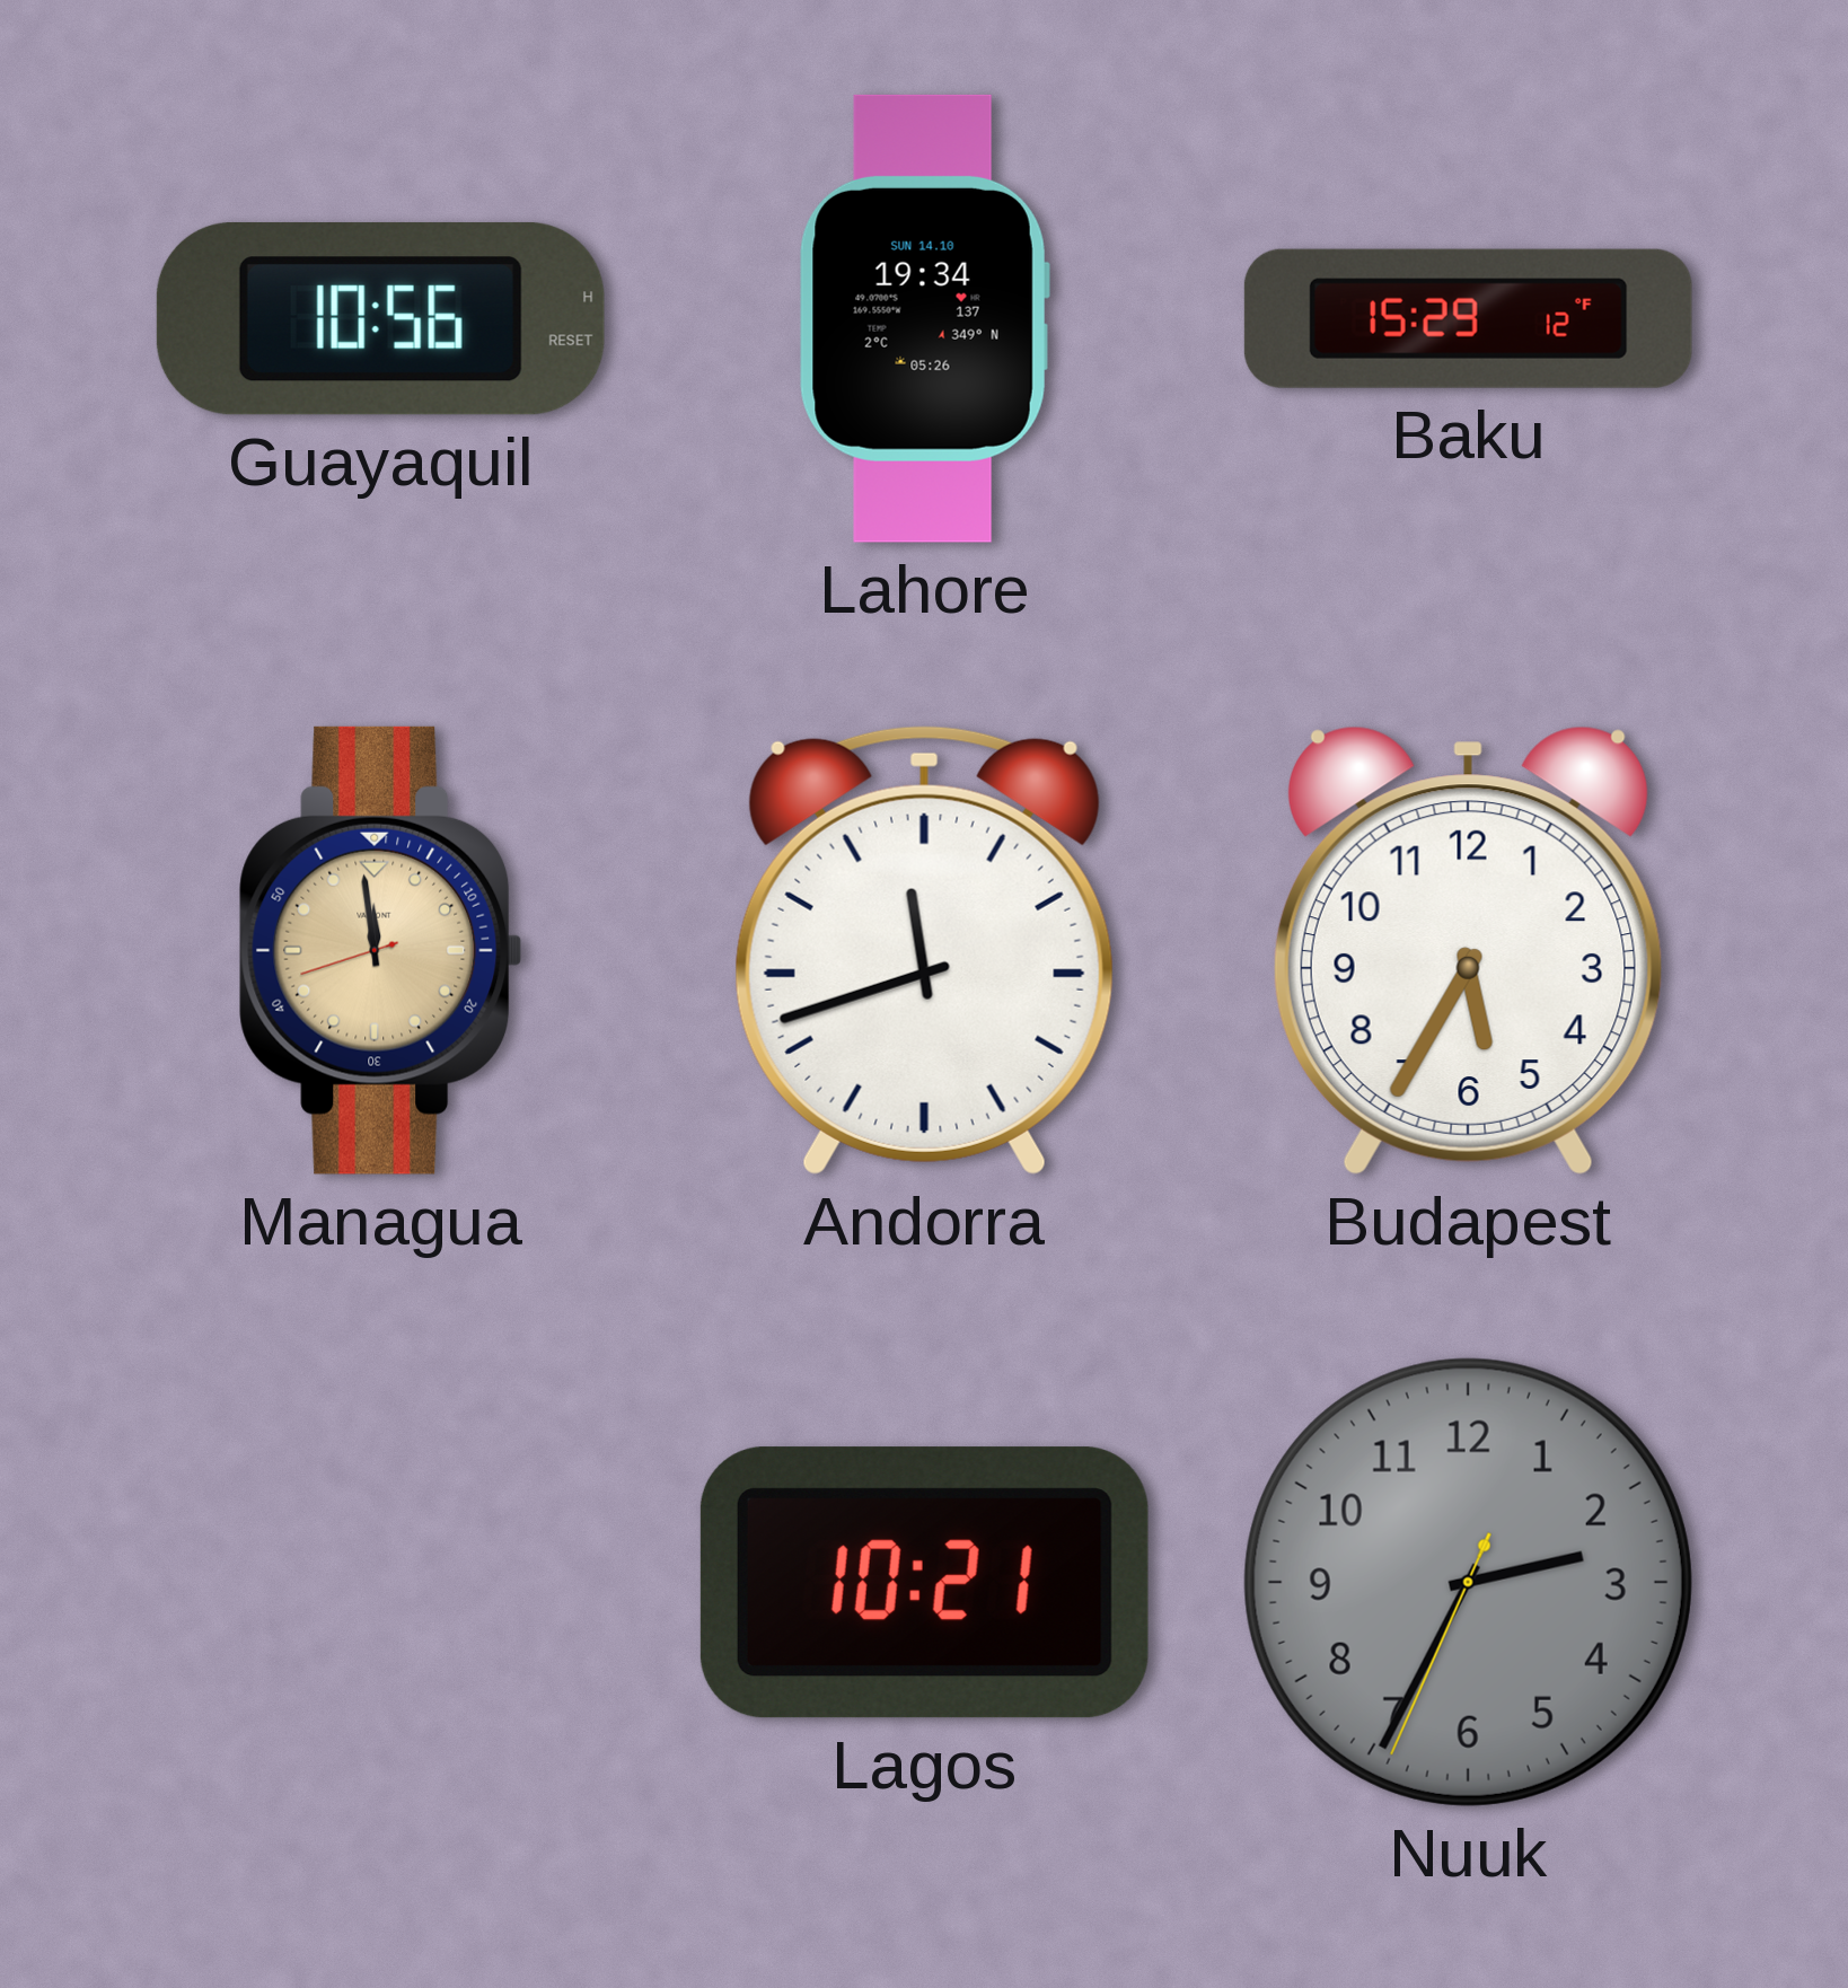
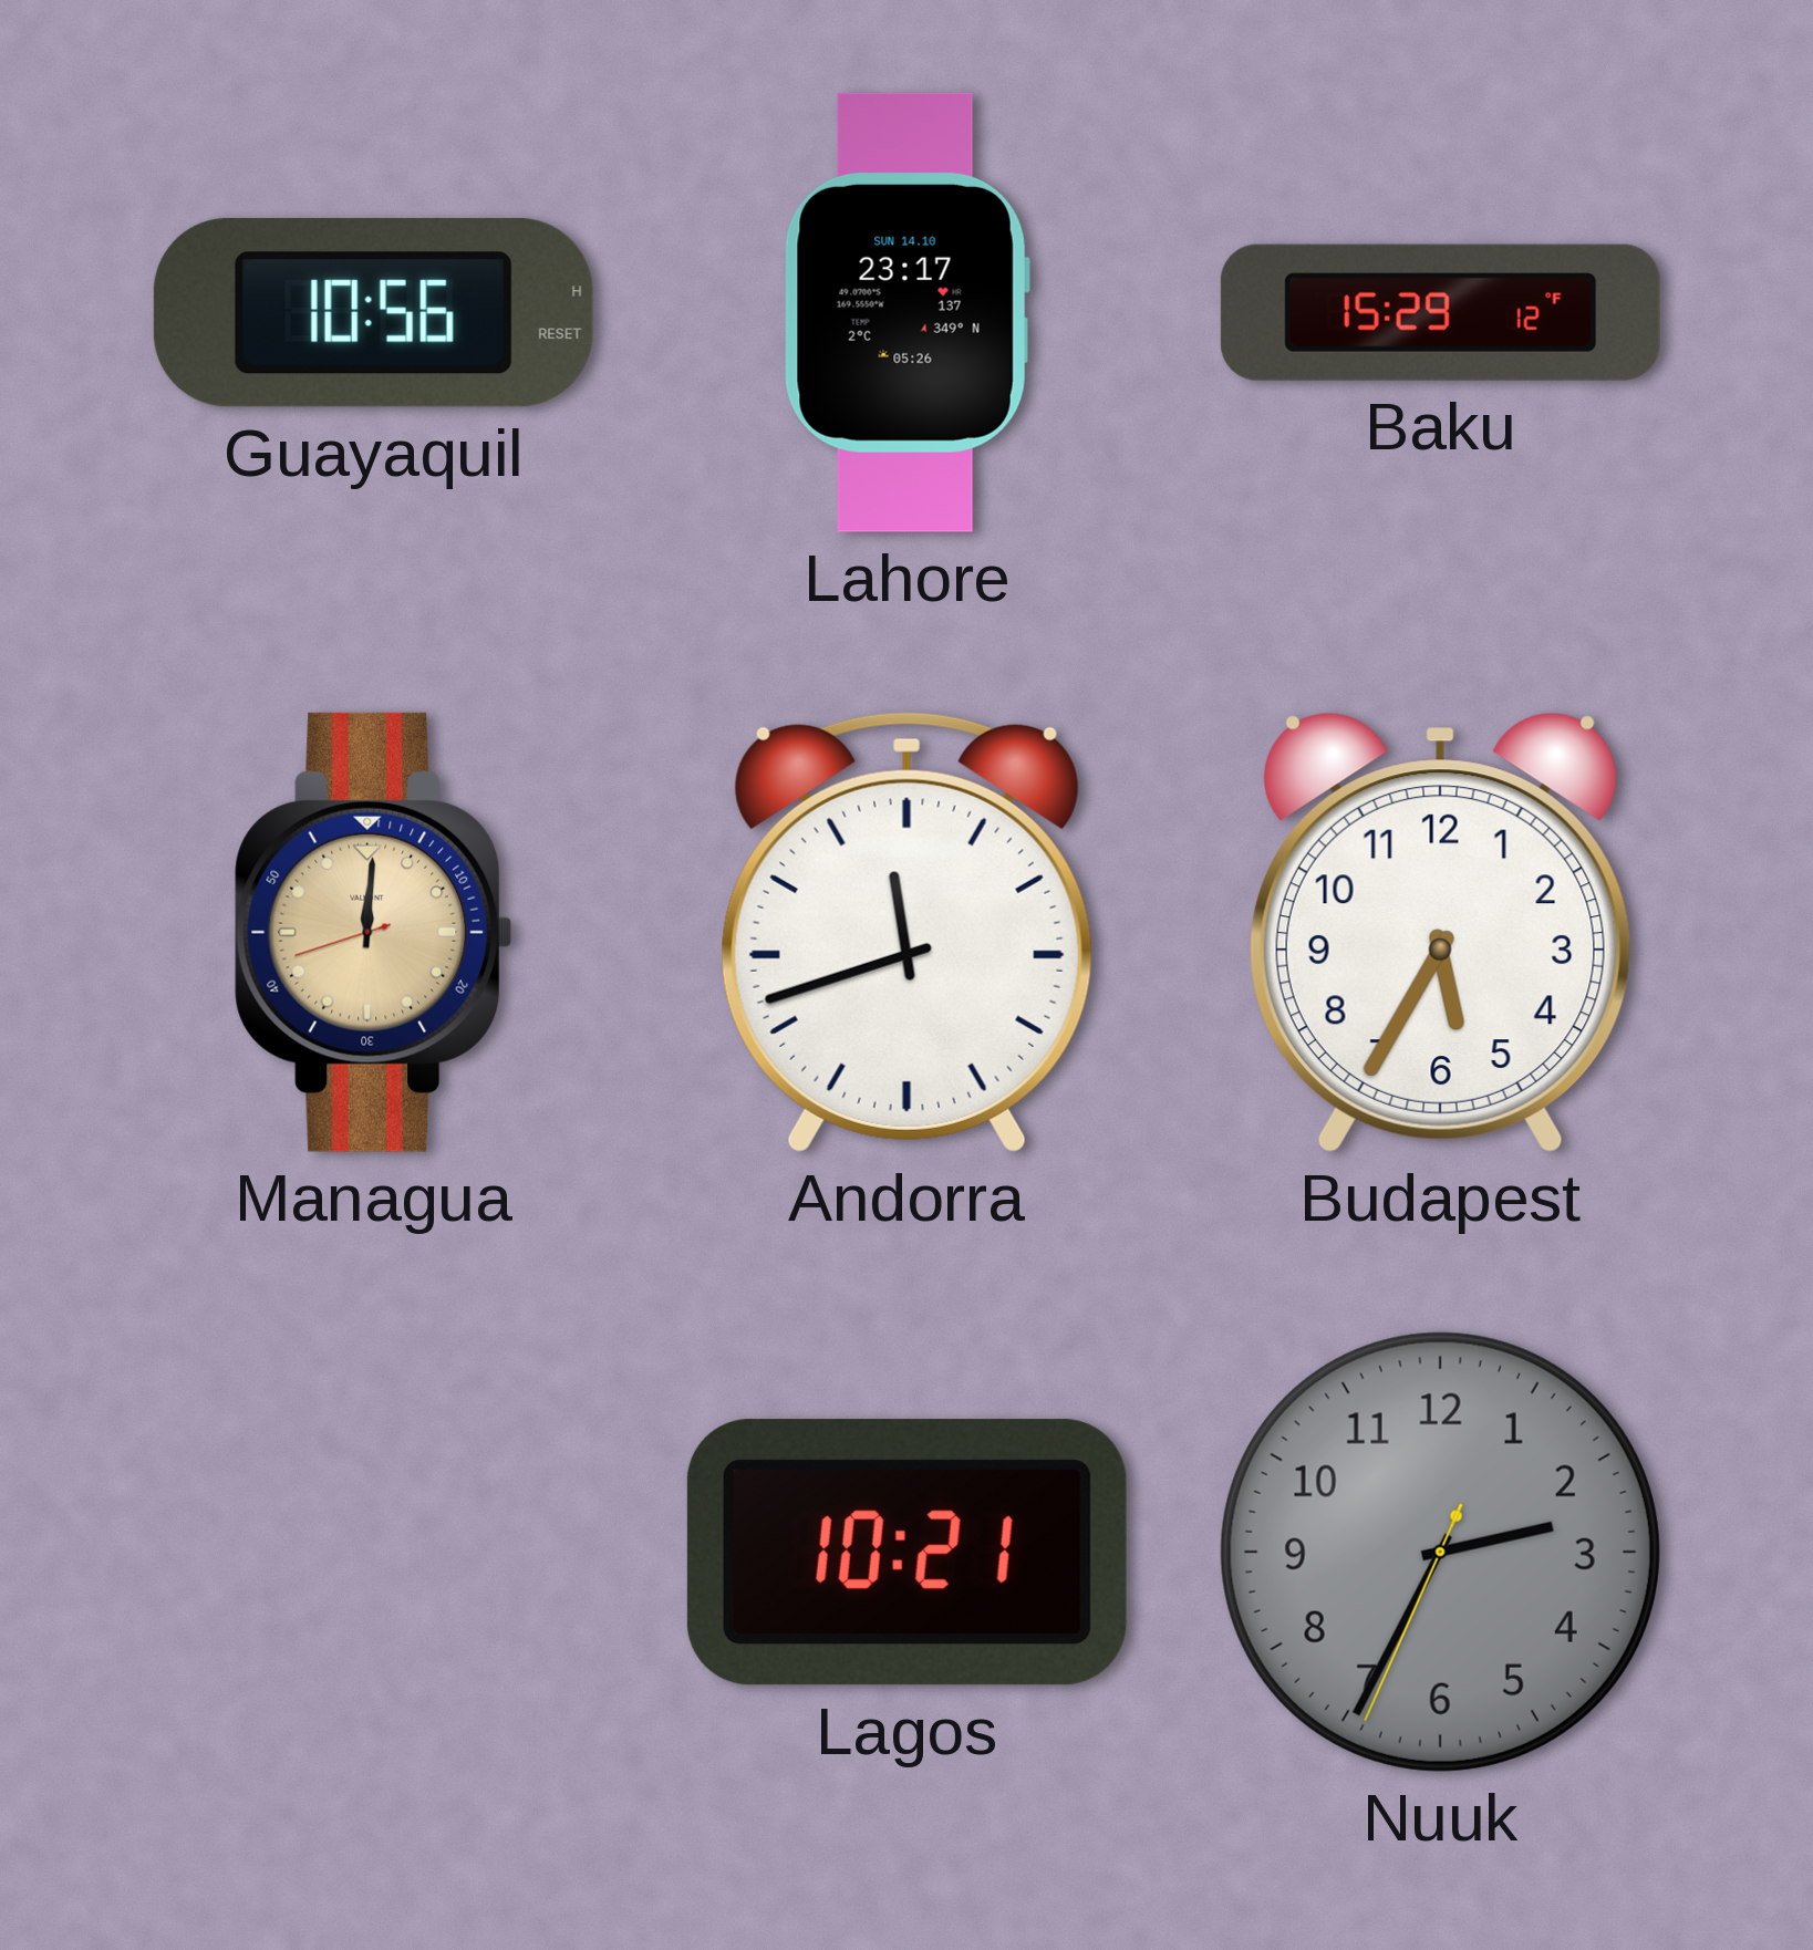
Lahore: 19:34 -> 23:17
Managua: 11:58 -> 12:00
